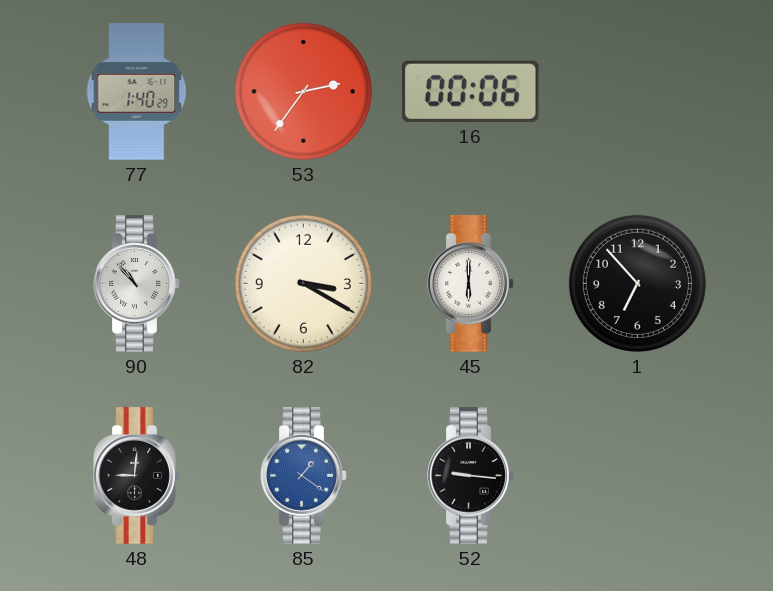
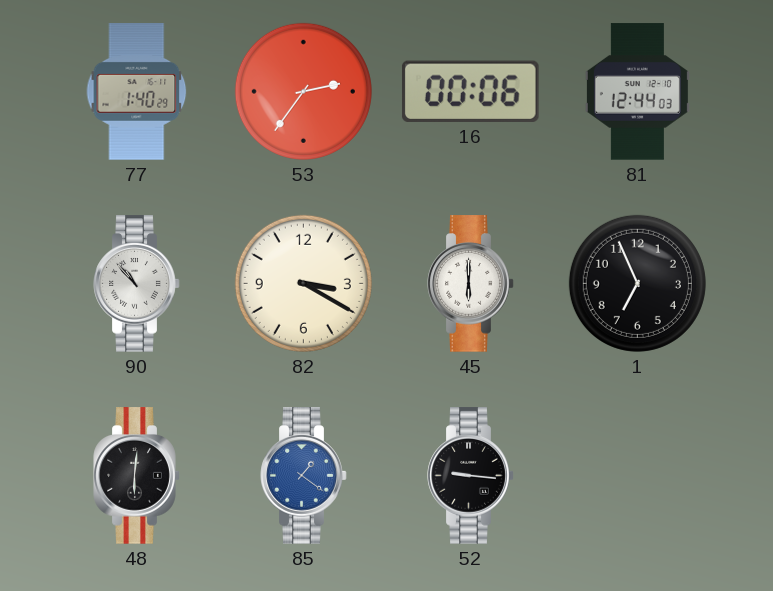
81: none -> 12:44
1: 6:53 -> 6:56
48: 9:01 -> 6:01
